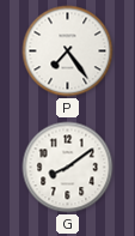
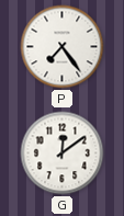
G: 8:09 -> 12:09
